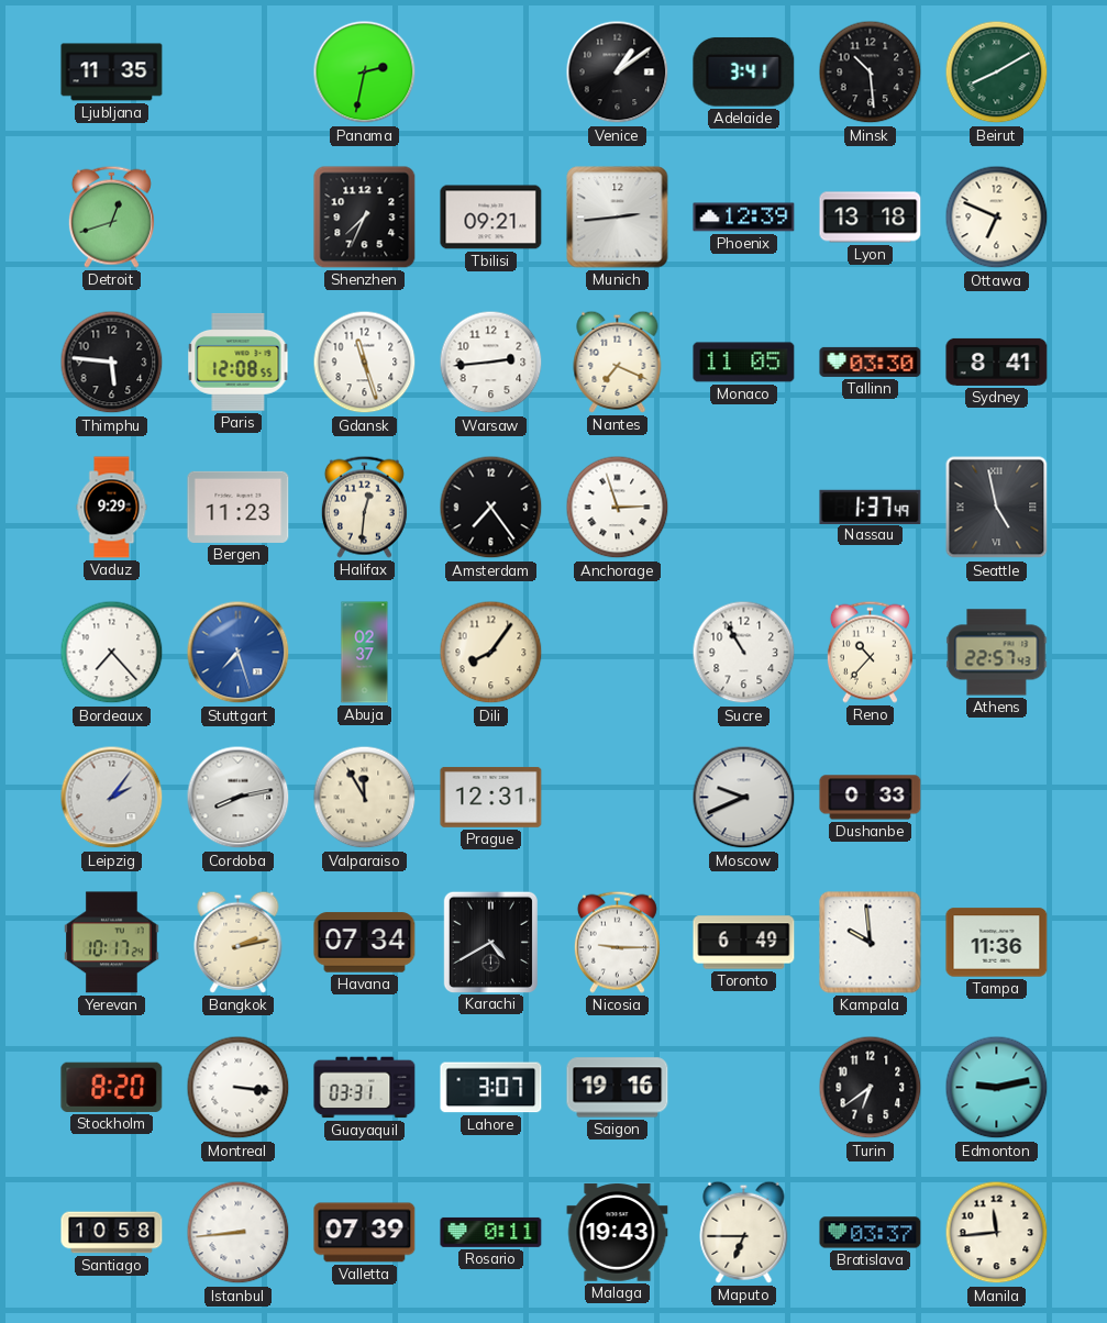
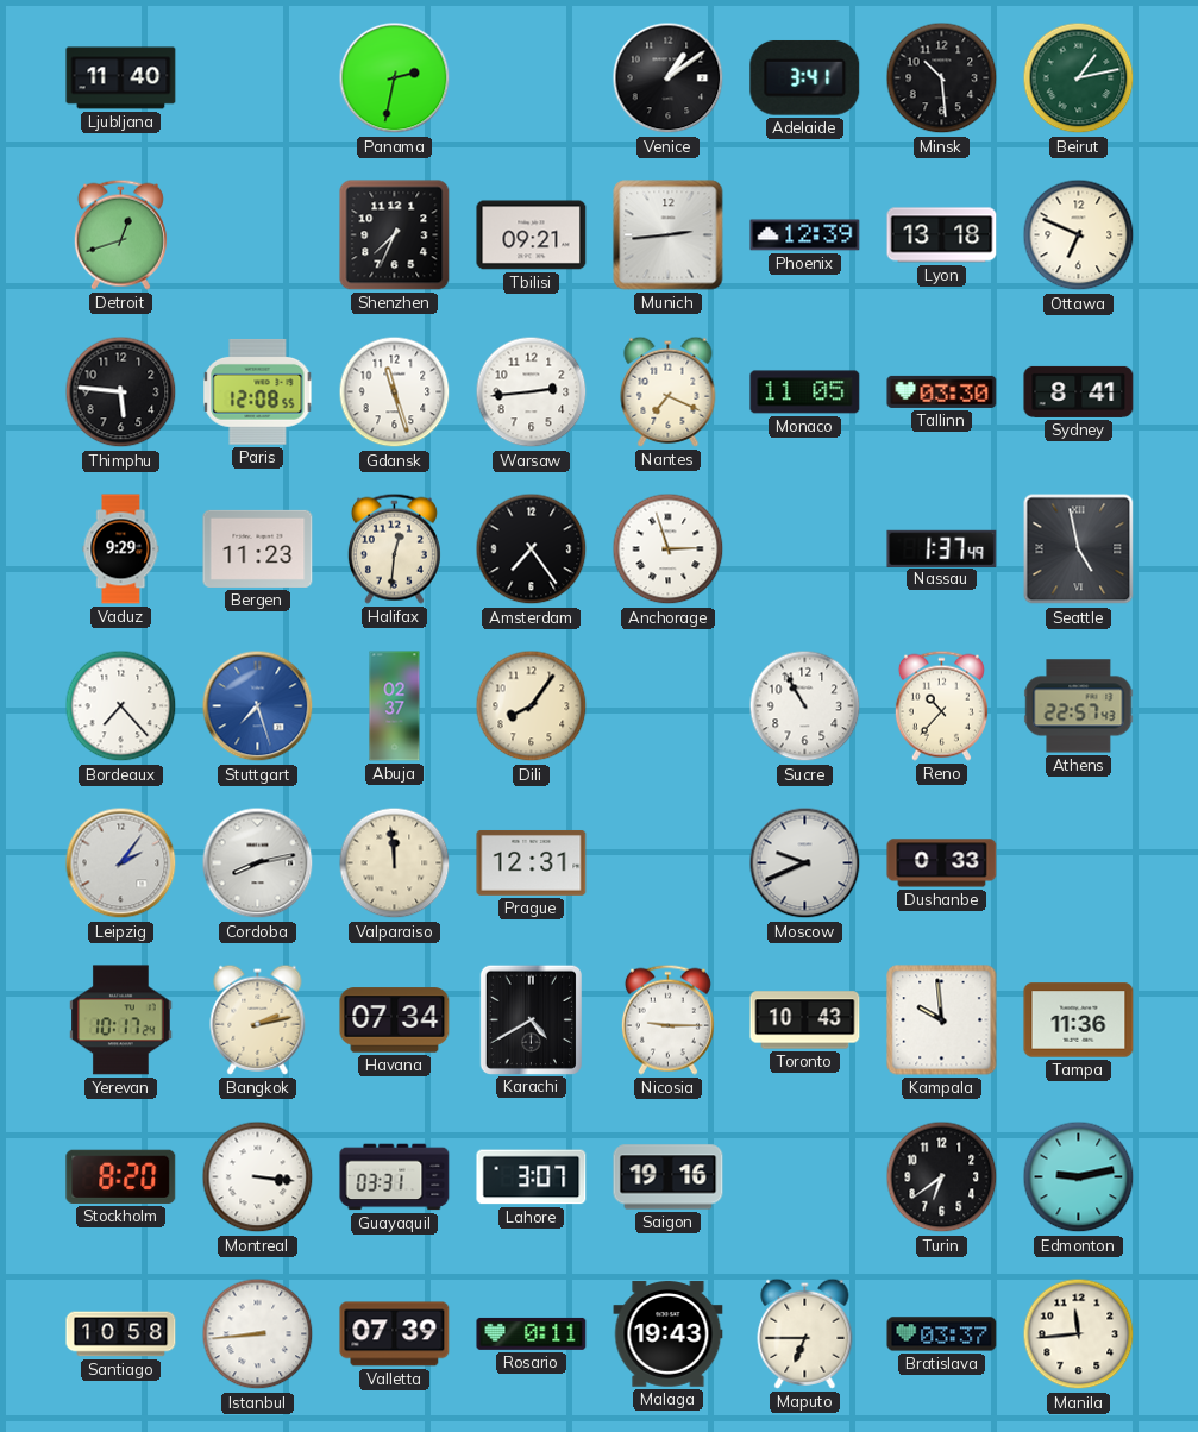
Ljubljana: 11:35 -> 11:40
Beirut: 8:10 -> 1:13
Valparaiso: 11:55 -> 11:59
Toronto: 6:49 -> 10:43
